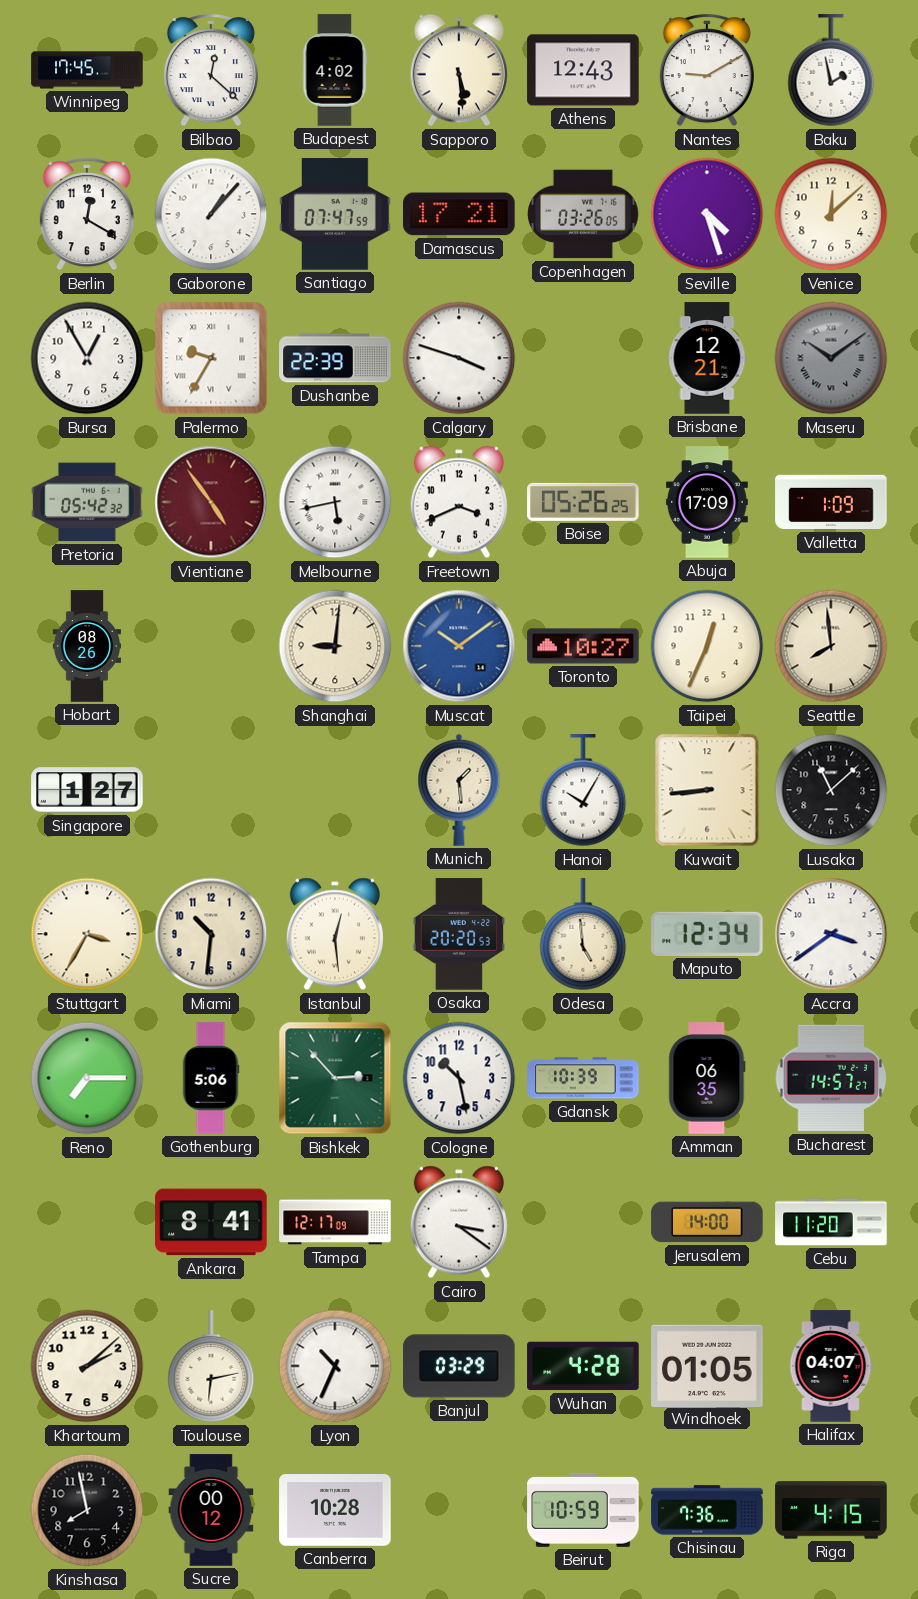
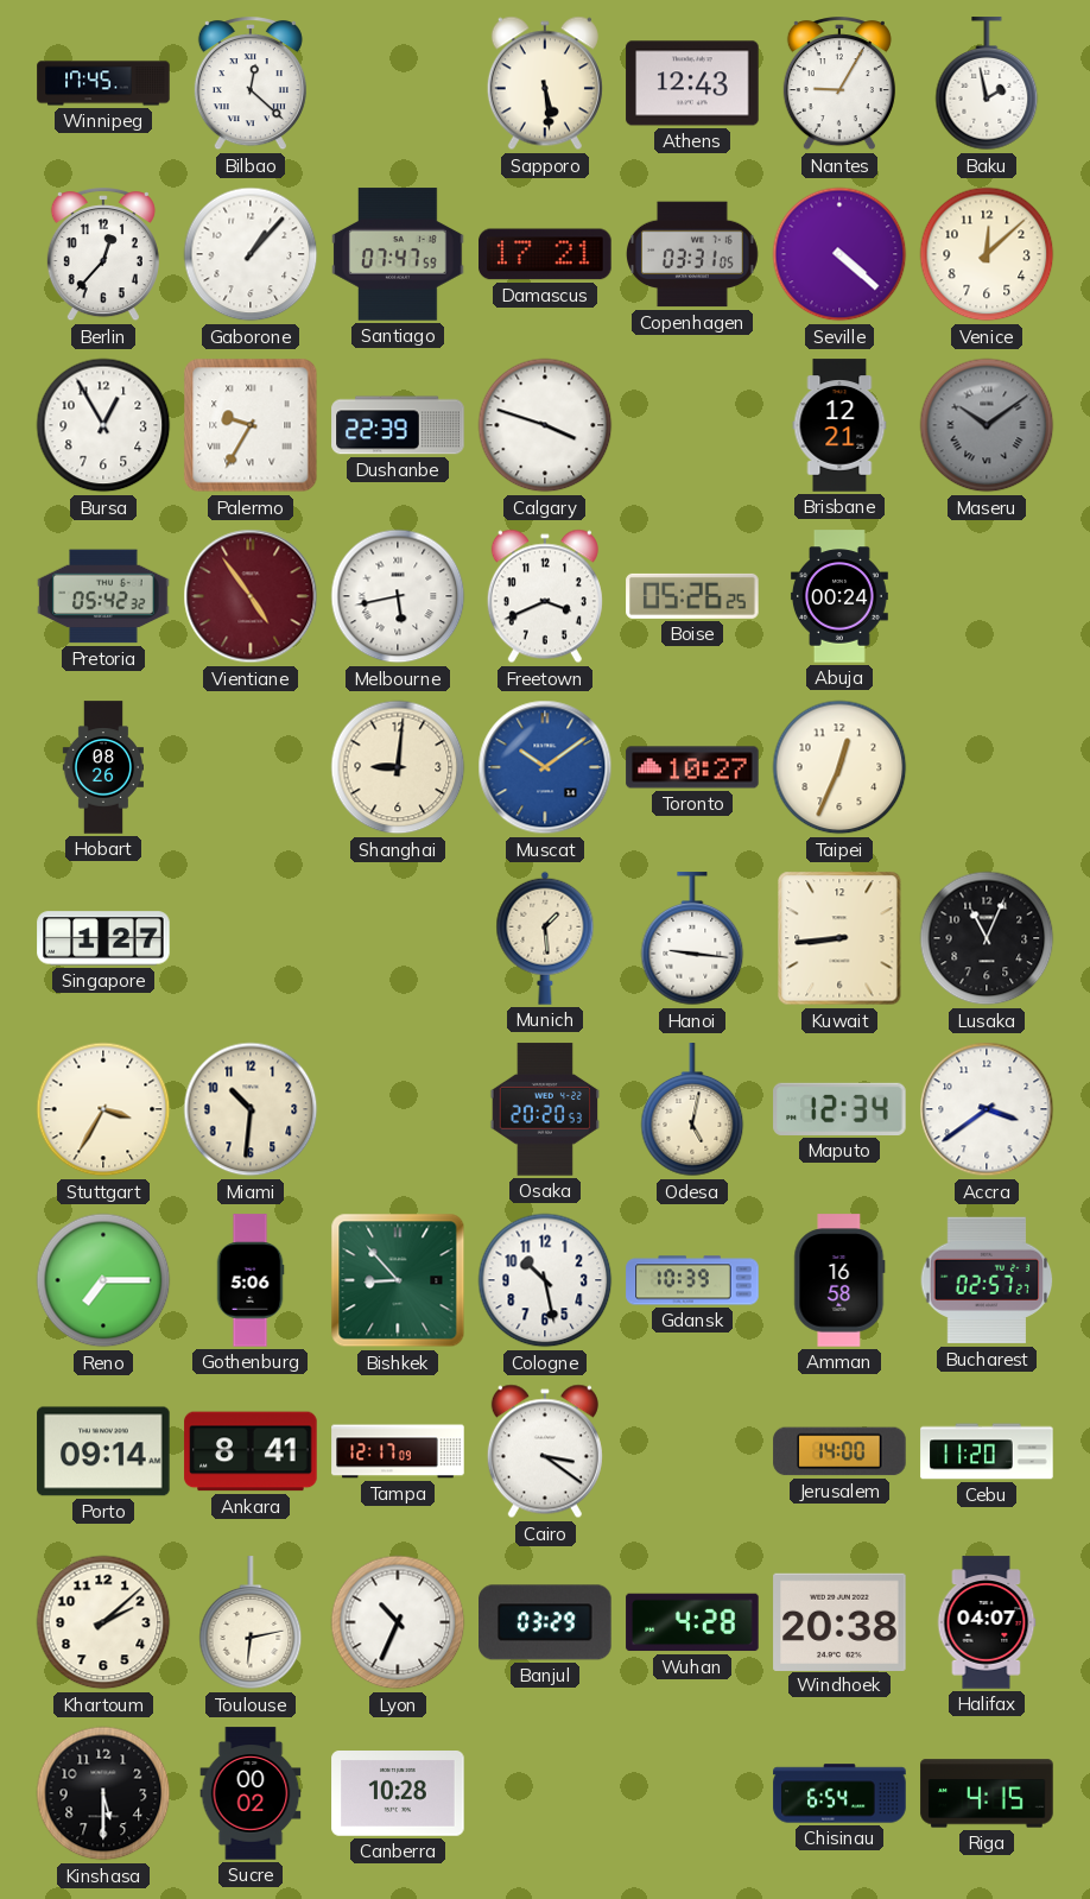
Budapest: 4:02 -> none
Nantes: 9:10 -> 9:05
Berlin: 12:20 -> 12:37
Copenhagen: 03:26 -> 03:31
Seville: 4:27 -> 4:22
Abuja: 17:09 -> 00:24
Valletta: 1:09 -> none
Seattle: 7:59 -> none
Hanoi: 10:05 -> 9:16
Lusaka: 11:08 -> 11:04
Istanbul: 12:29 -> none
Odesa: 4:59 -> 5:02
Bishkek: 2:53 -> 8:53
Amman: 06:35 -> 16:58
Bucharest: 14:57 -> 02:57
Porto: none -> 09:14
Windhoek: 01:05 -> 20:38
Kinshasa: 7:58 -> 5:30
Sucre: 00:12 -> 00:02
Beirut: 10:59 -> none
Chisinau: 7:36 -> 6:54
